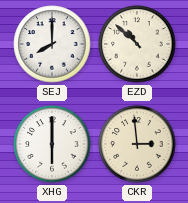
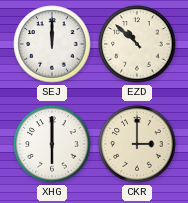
SEJ: 8:00 -> 12:00
CKR: 2:59 -> 3:00
